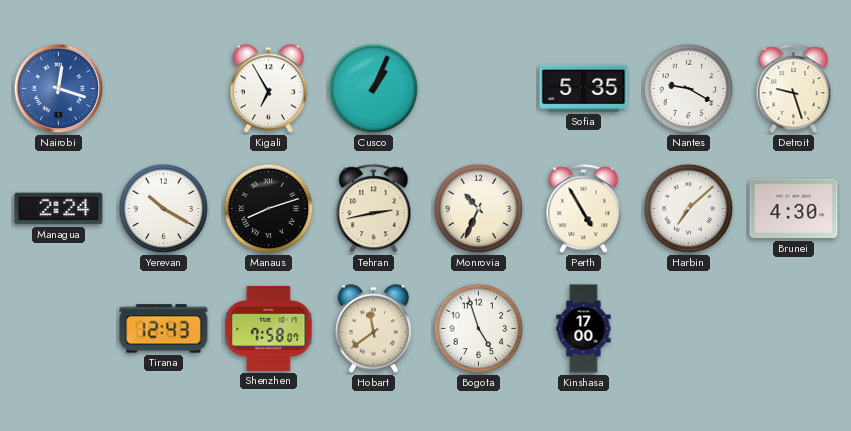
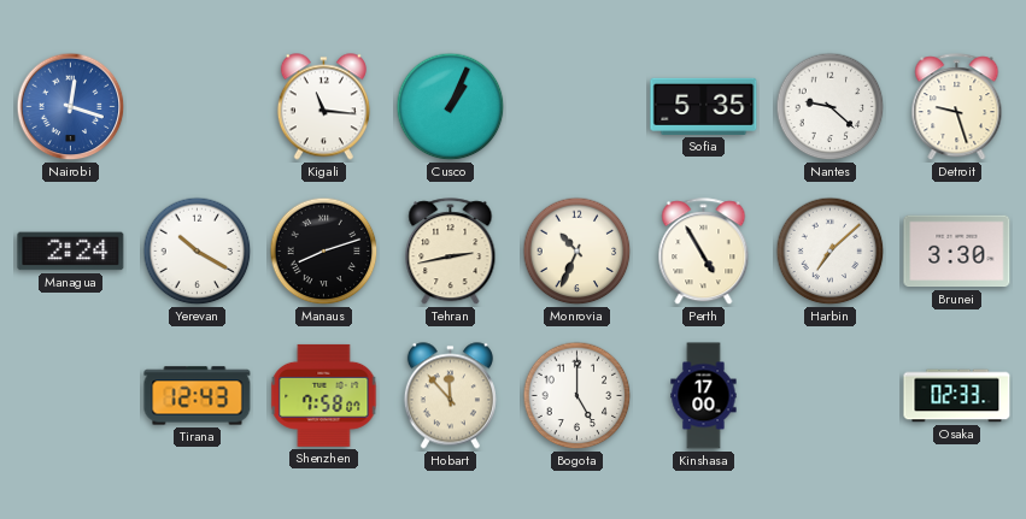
Kigali: 6:55 -> 11:16
Nantes: 9:20 -> 9:22
Brunei: 4:30 -> 3:30
Hobart: 11:39 -> 11:53
Bogota: 4:57 -> 5:00
Osaka: none -> 02:33
